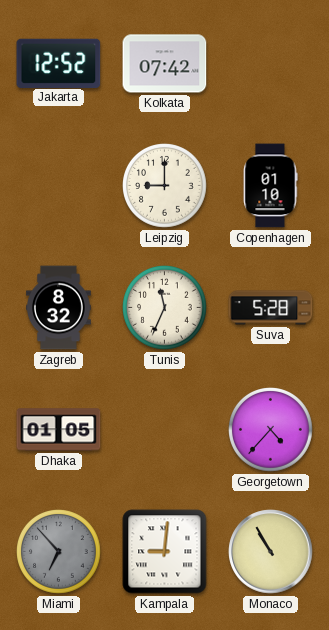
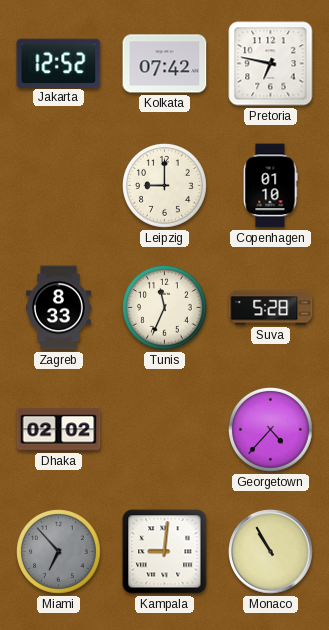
Pretoria: none -> 6:47
Zagreb: 8:32 -> 8:33
Dhaka: 01:05 -> 02:02
